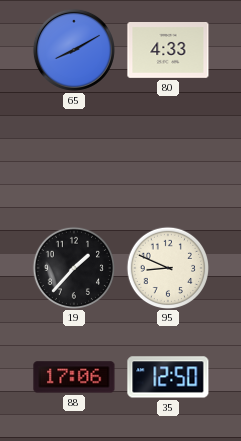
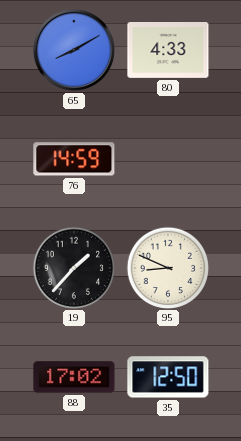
76: none -> 14:59
88: 17:06 -> 17:02
